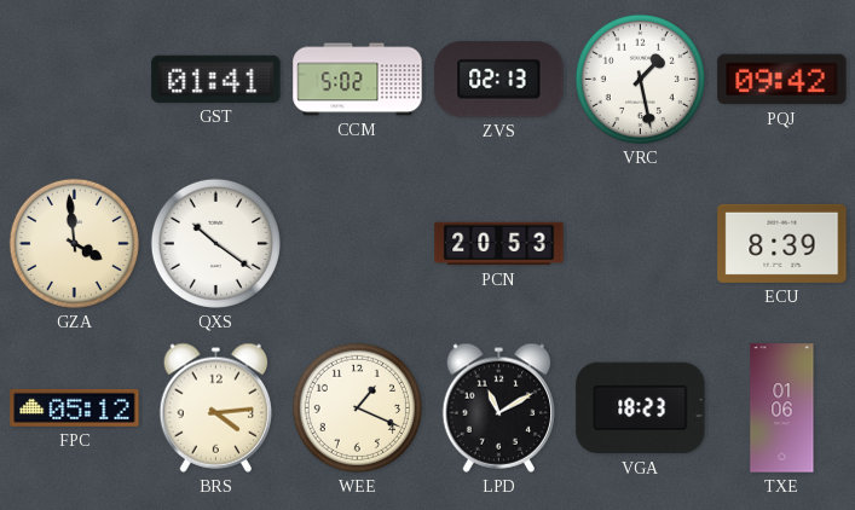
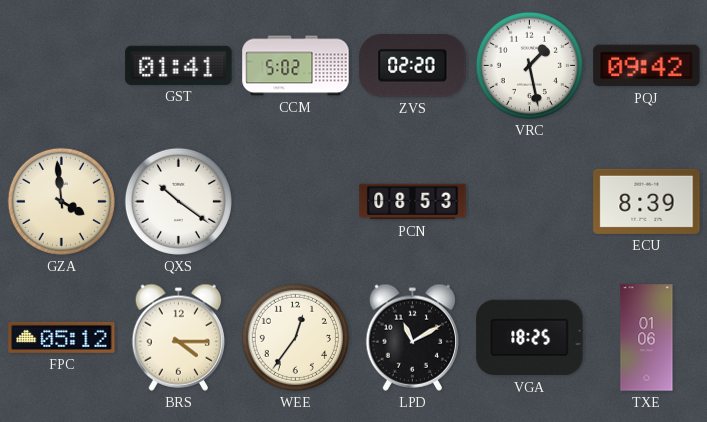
ZVS: 02:13 -> 02:20
PCN: 20:53 -> 08:53
BRS: 4:14 -> 4:15
WEE: 1:19 -> 12:36
VGA: 18:23 -> 18:25
